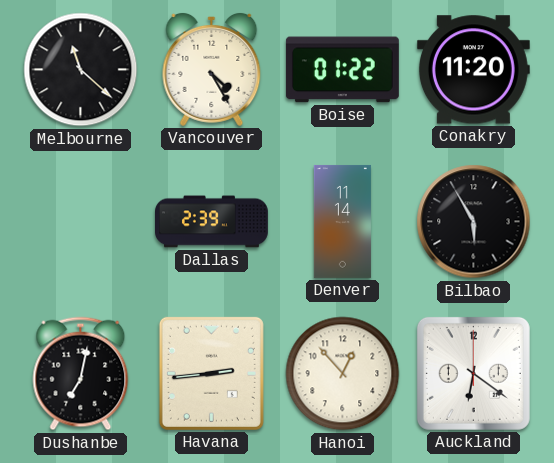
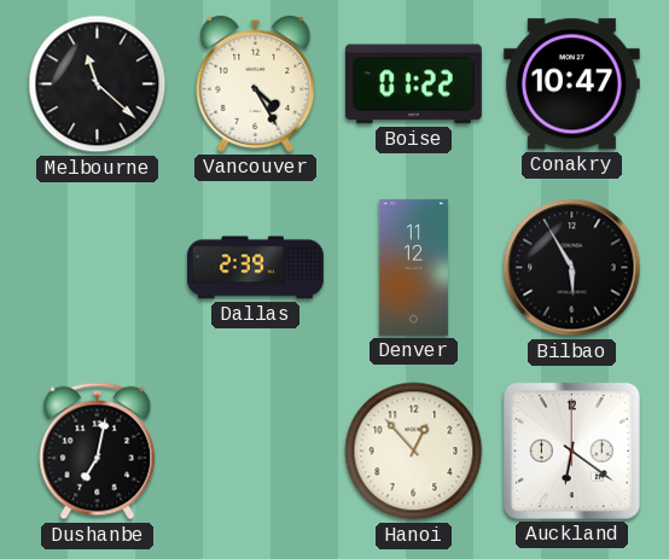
Conakry: 11:20 -> 10:47
Denver: 11:14 -> 11:12
Havana: 2:44 -> none
